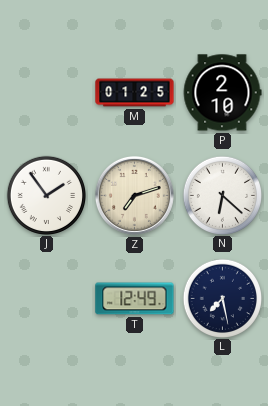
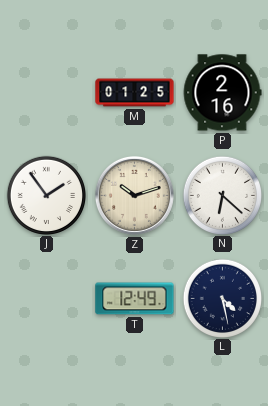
P: 2:10 -> 2:16
Z: 7:12 -> 10:12
L: 7:28 -> 4:28
